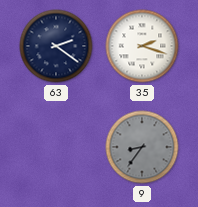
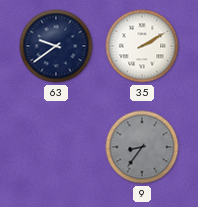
63: 2:21 -> 9:39
35: 2:18 -> 2:10
